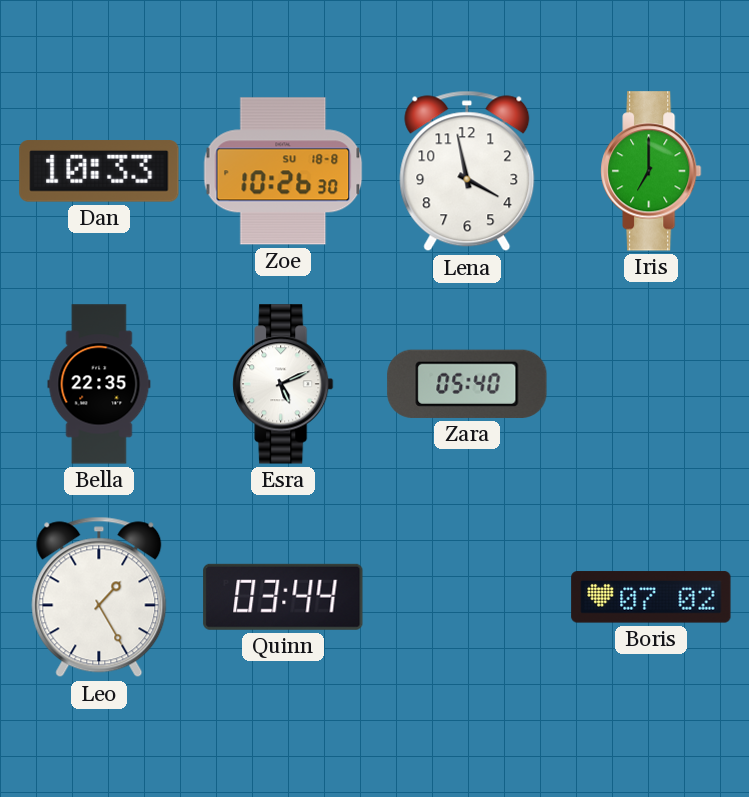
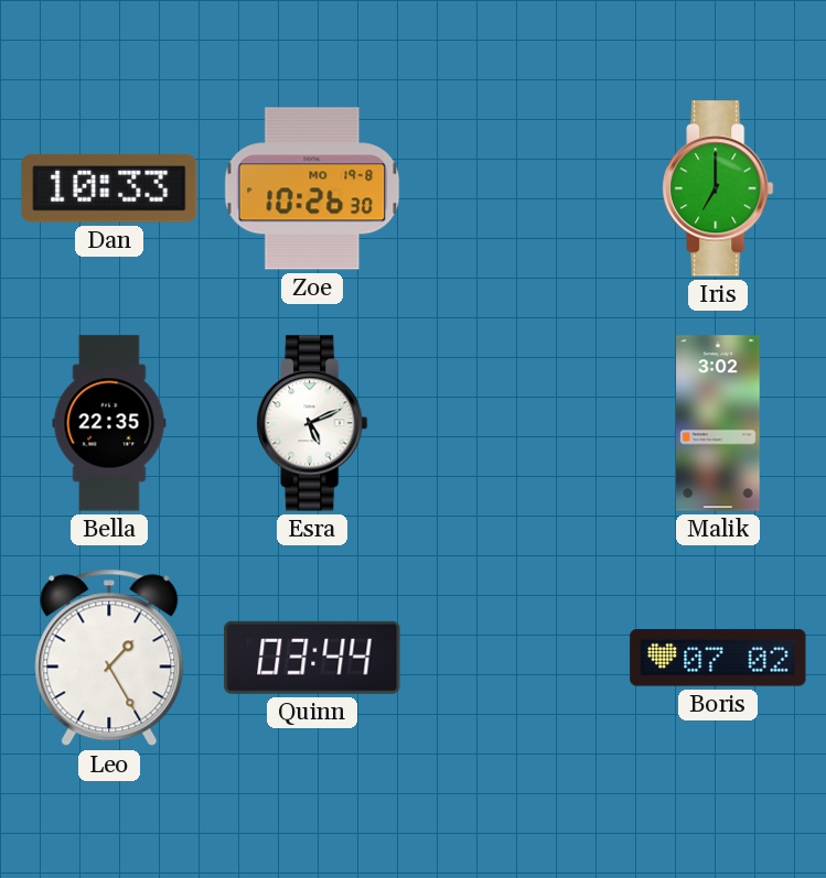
Zoe date: SU 18-8 -> MO 19-8
Lena: 3:58 -> none
Zara: 05:40 -> none
Malik: none -> 3:02
